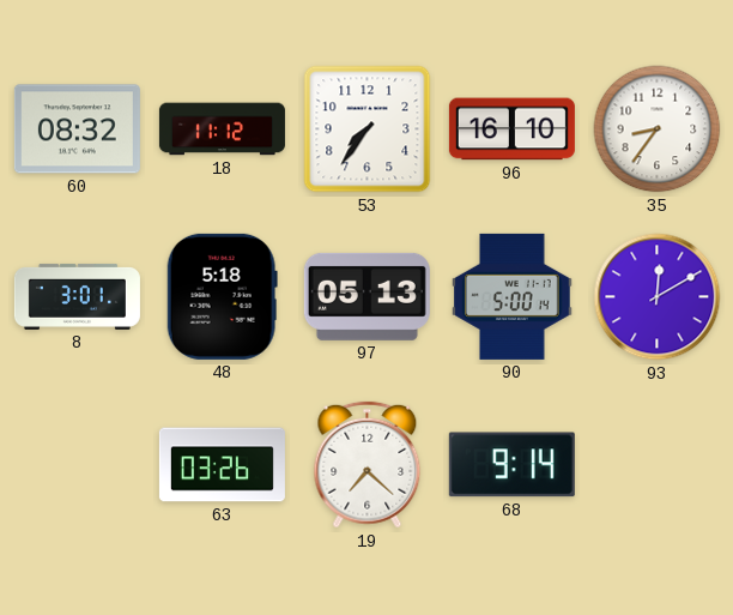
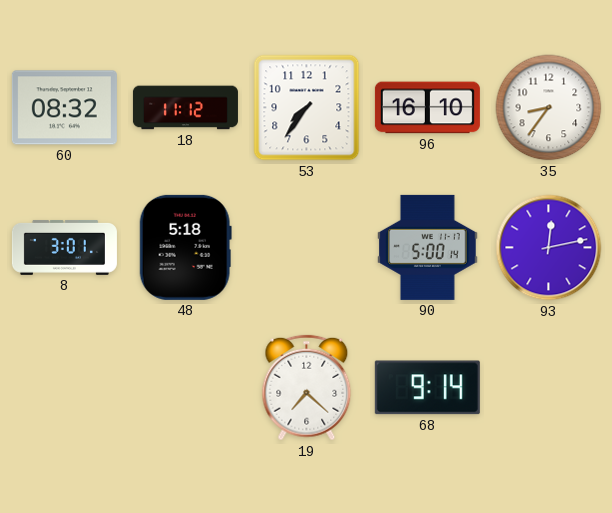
97: 05:13 -> none
93: 12:10 -> 12:13
63: 03:26 -> none
